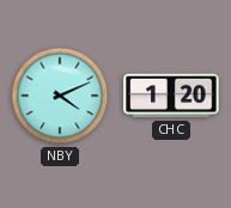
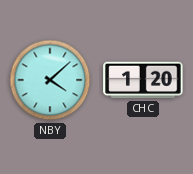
NBY: 4:11 -> 4:08
